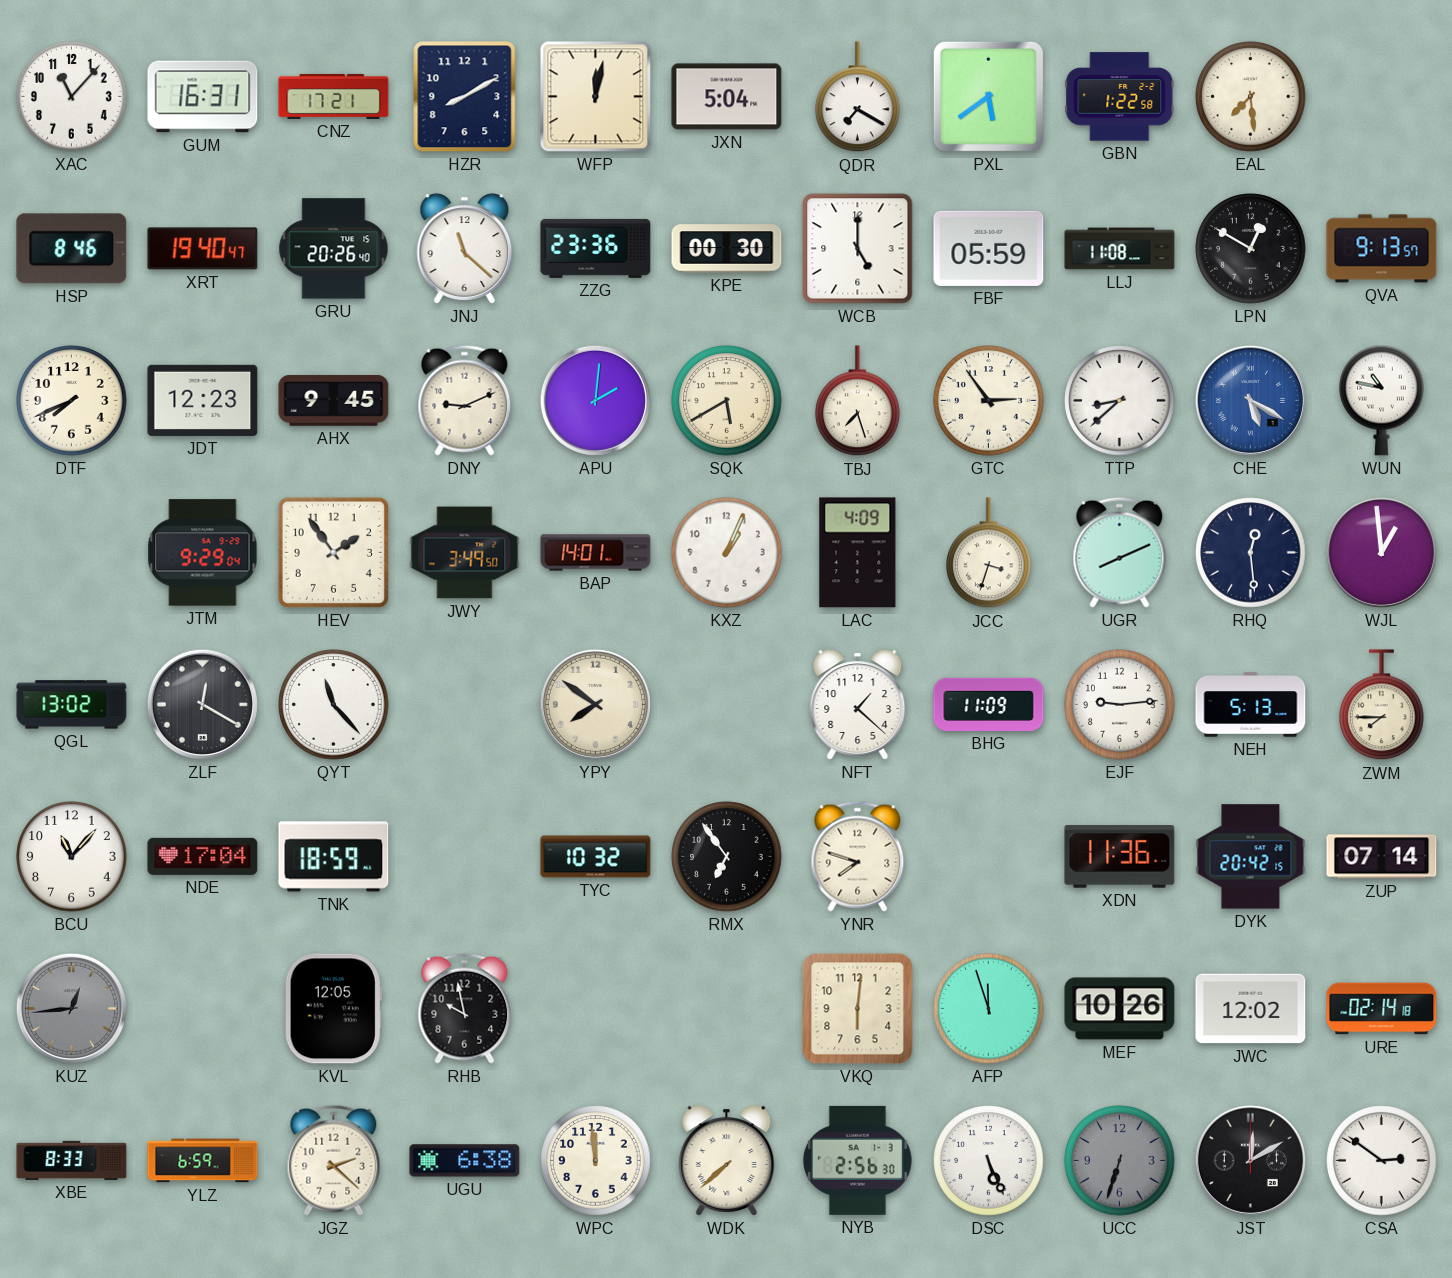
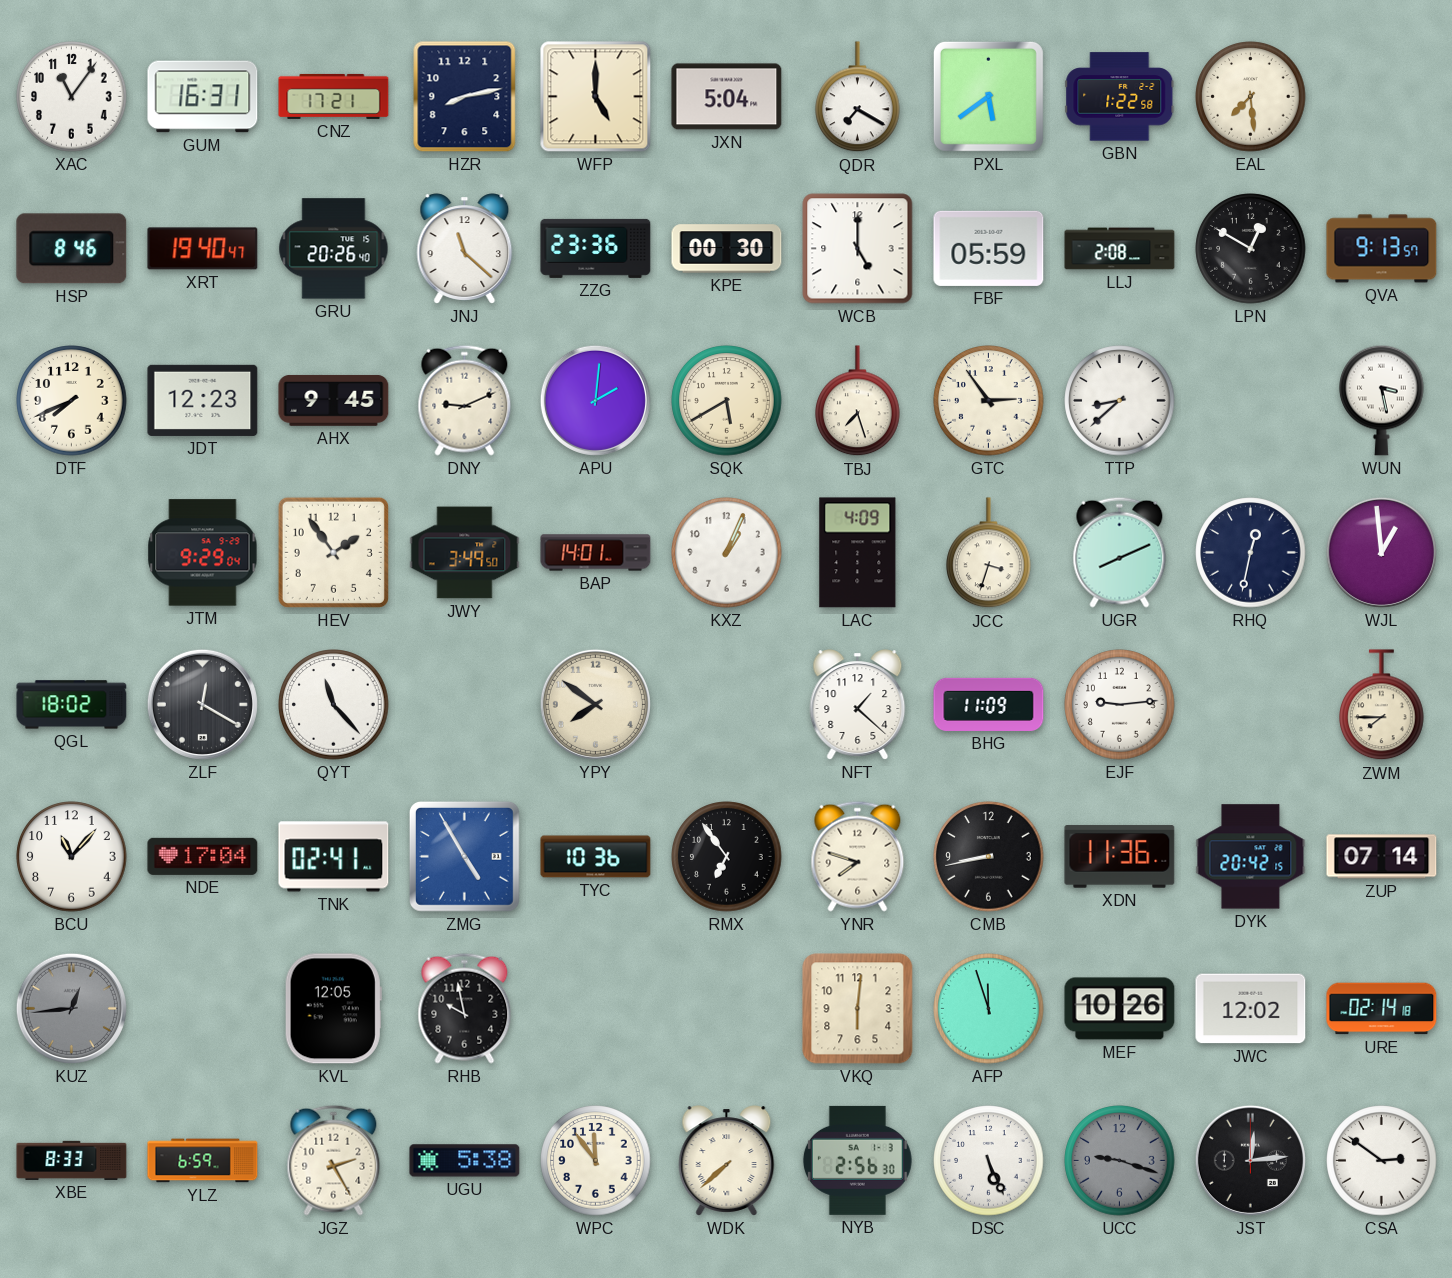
XAC: 11:07 -> 11:06
HZR: 8:10 -> 8:13
WFP: 12:02 -> 5:00
LLJ: 11:08 -> 2:08
CHE: 5:20 -> none
WUN: 10:47 -> 3:28
RHQ: 12:29 -> 12:32
QGL: 13:02 -> 18:02
NEH: 5:13 -> none
TNK: 18:59 -> 02:41
ZMG: none -> 4:55
TYC: 10:32 -> 10:36
CMB: none -> 8:43
JGZ: 2:22 -> 2:25
UGU: 6:38 -> 5:38
WPC: 11:59 -> 11:54
UCC: 6:33 -> 9:18
JST: 12:10 -> 12:14
